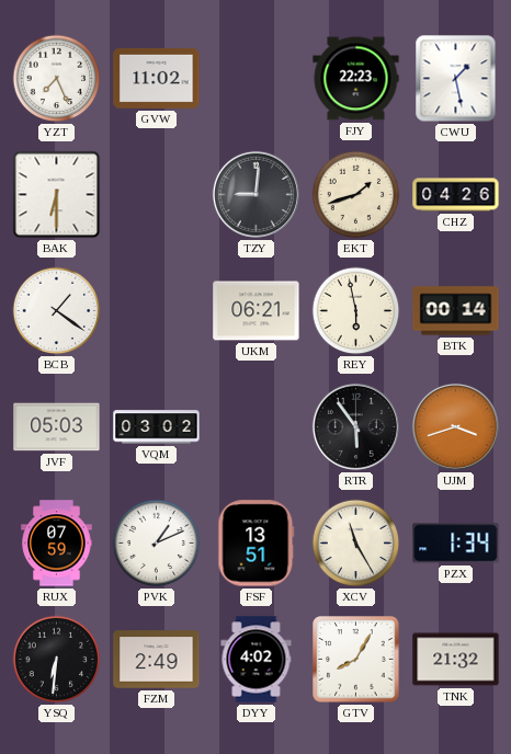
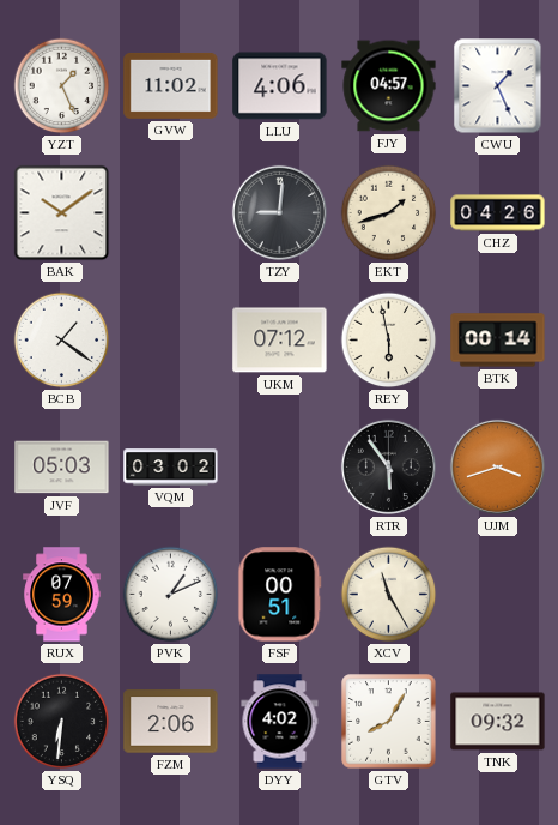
YZT: 7:26 -> 1:26
LLU: none -> 4:06
FJY: 22:23 -> 04:57
CWU: 1:28 -> 1:26
BAK: 6:30 -> 10:09
UKM: 06:21 -> 07:12
FSF: 13:51 -> 00:51
PZX: 1:34 -> none
FZM: 2:49 -> 2:06
TNK: 21:32 -> 09:32
